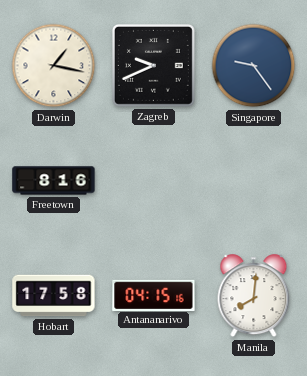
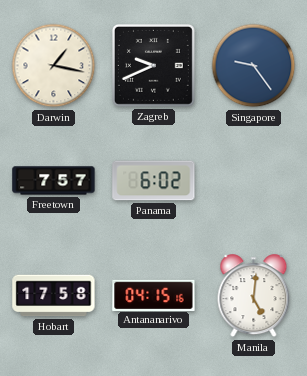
Freetown: 8:16 -> 7:57
Panama: none -> 6:02
Manila: 8:01 -> 5:01
